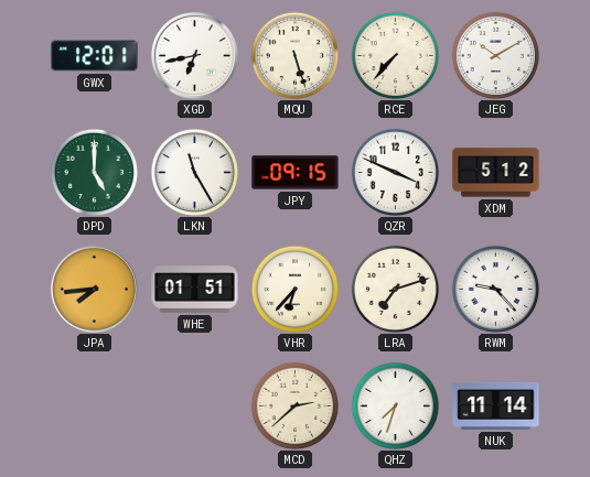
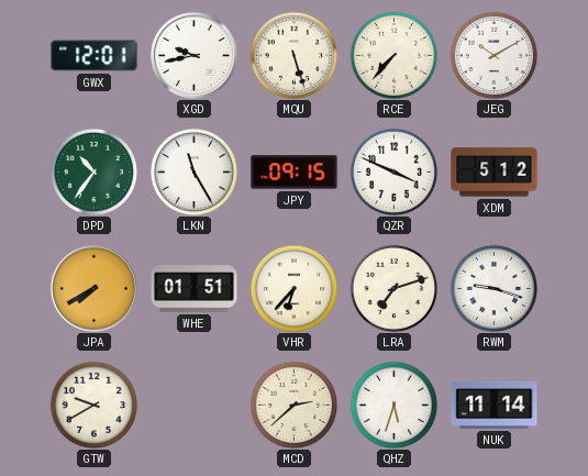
XGD: 6:43 -> 9:43
DPD: 5:00 -> 10:36
JPA: 7:44 -> 7:40
RWM: 9:23 -> 9:18
GTW: none -> 9:40
QHZ: 7:33 -> 5:33
